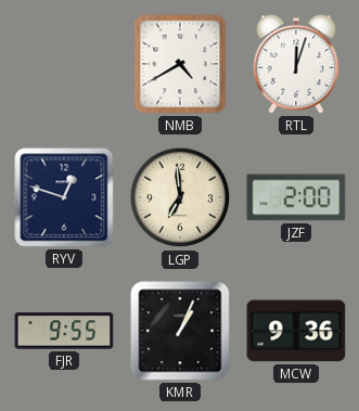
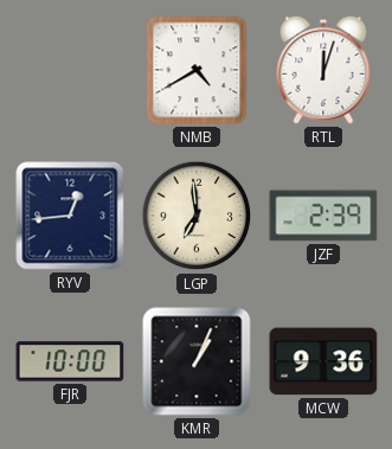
RYV: 12:48 -> 12:44
JZF: 2:00 -> 2:39
FJR: 9:55 -> 10:00
